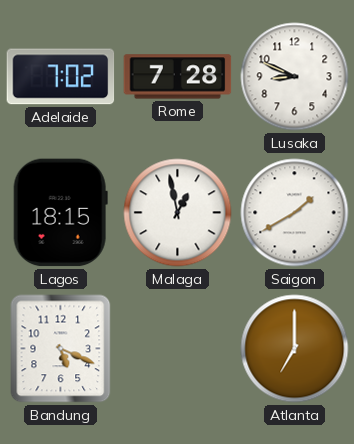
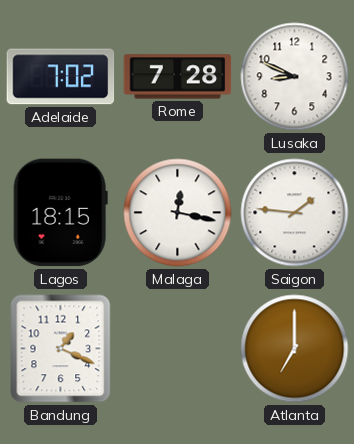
Malaga: 12:58 -> 12:17
Saigon: 1:40 -> 1:46
Bandung: 5:19 -> 1:19
